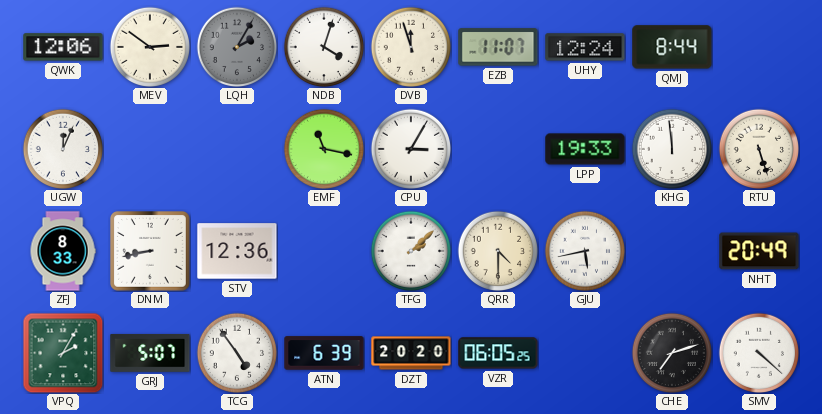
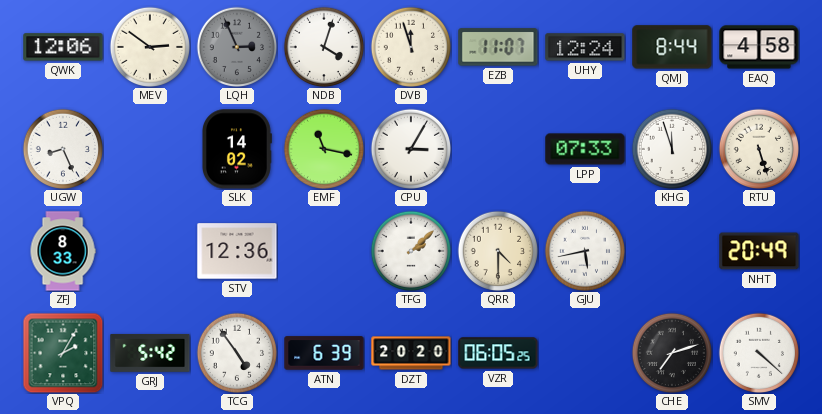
LQH: 2:05 -> 2:56
EAQ: none -> 4:58
UGW: 12:04 -> 8:26
SLK: none -> 14:02
LPP: 19:33 -> 07:33
KHG: 11:59 -> 11:57
DNM: 8:43 -> none
GRJ: 5:07 -> 5:42
